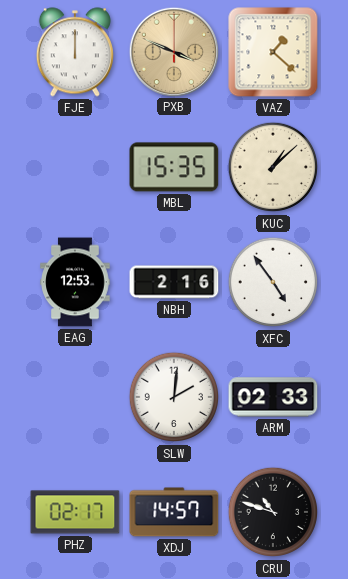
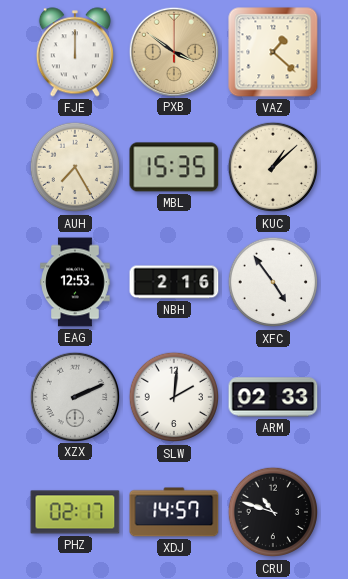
PXB: 3:49 -> 3:51
AUH: none -> 7:25
XZX: none -> 2:11
